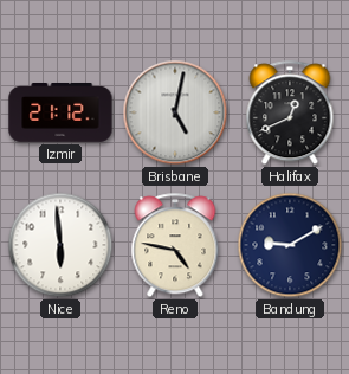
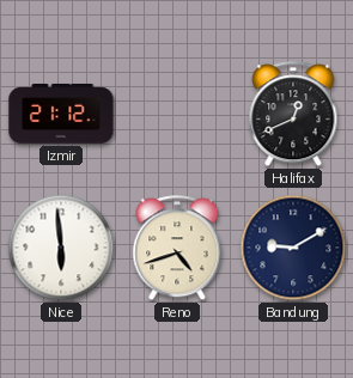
Brisbane: 5:02 -> none
Reno: 4:47 -> 4:42
